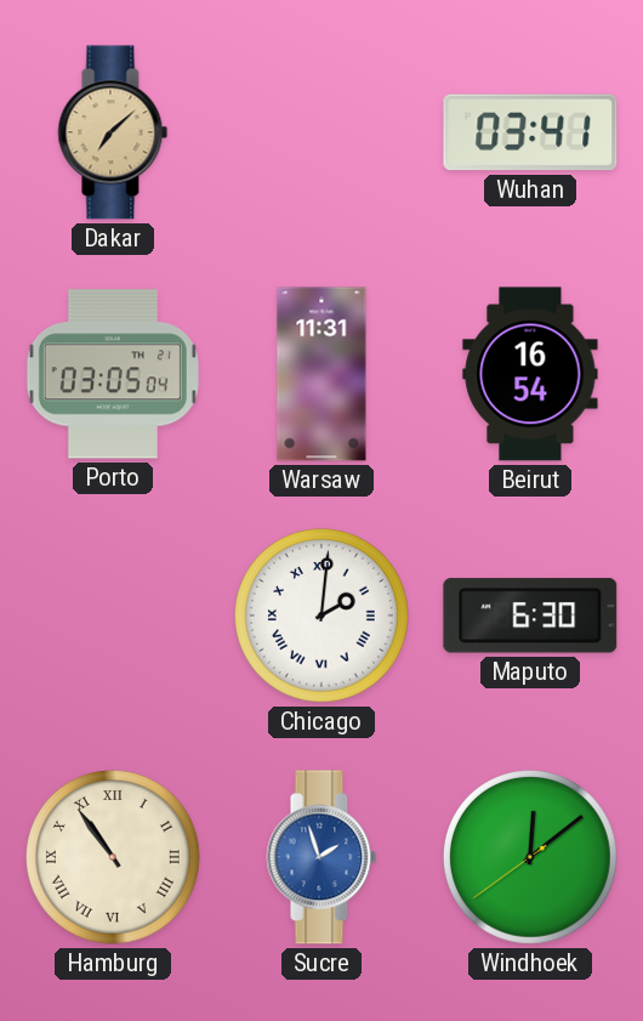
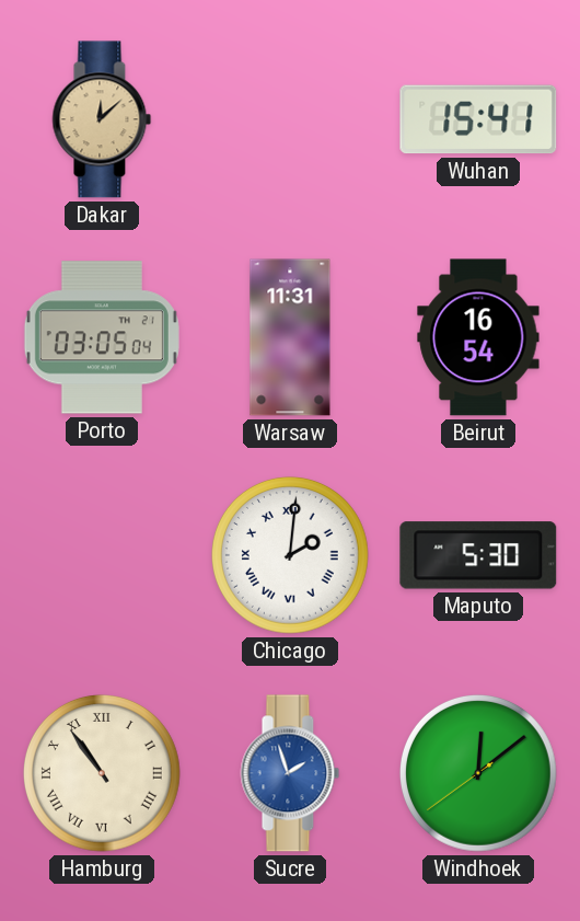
Dakar: 7:08 -> 12:08
Wuhan: 03:41 -> 15:41
Maputo: 6:30 -> 5:30
